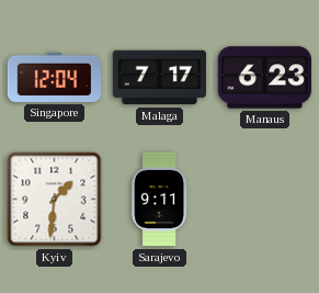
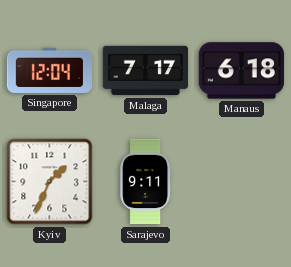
Manaus: 6:23 -> 6:18
Kyiv: 1:31 -> 1:34
